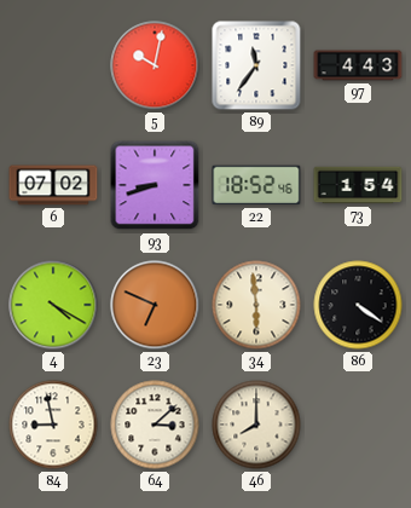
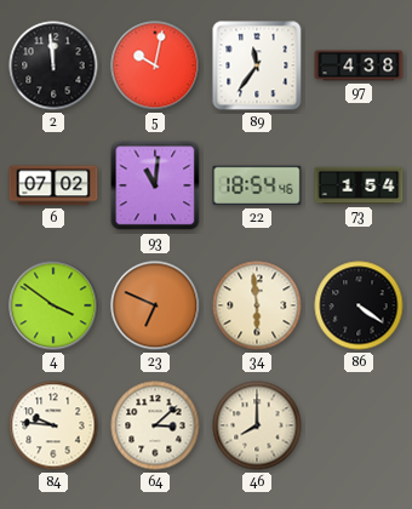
2: none -> 11:59
97: 4:43 -> 4:38
93: 8:42 -> 11:01
22: 18:52 -> 18:54
4: 4:20 -> 3:51
84: 8:58 -> 9:46
